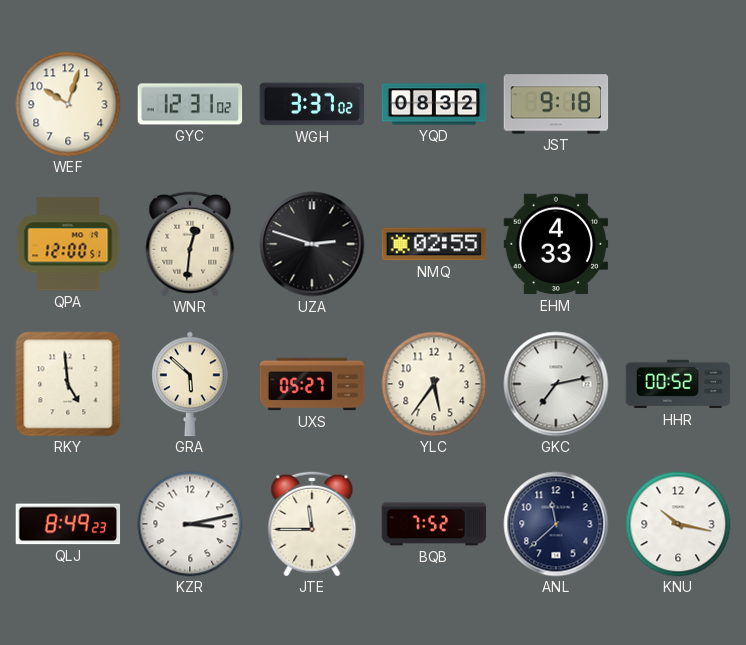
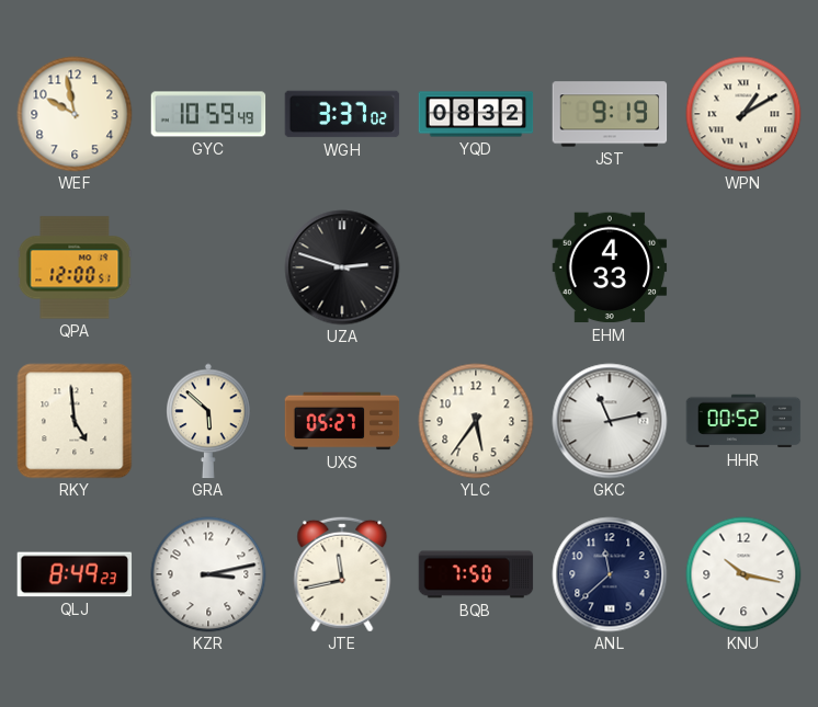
WEF: 10:03 -> 9:58
GYC: 12:31 -> 10:59
JST: 9:18 -> 9:19
WPN: none -> 1:10
WNR: 12:31 -> none
NMQ: 02:55 -> none
GKC: 7:13 -> 11:13
JTE: 11:45 -> 11:43
BQB: 7:52 -> 7:50
